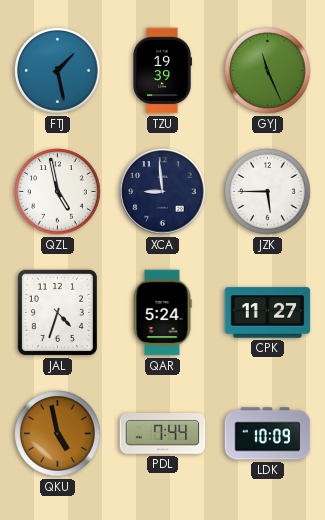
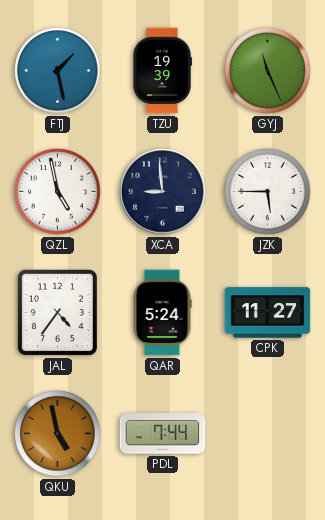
JAL: 4:33 -> 4:36
LDK: 10:09 -> none
